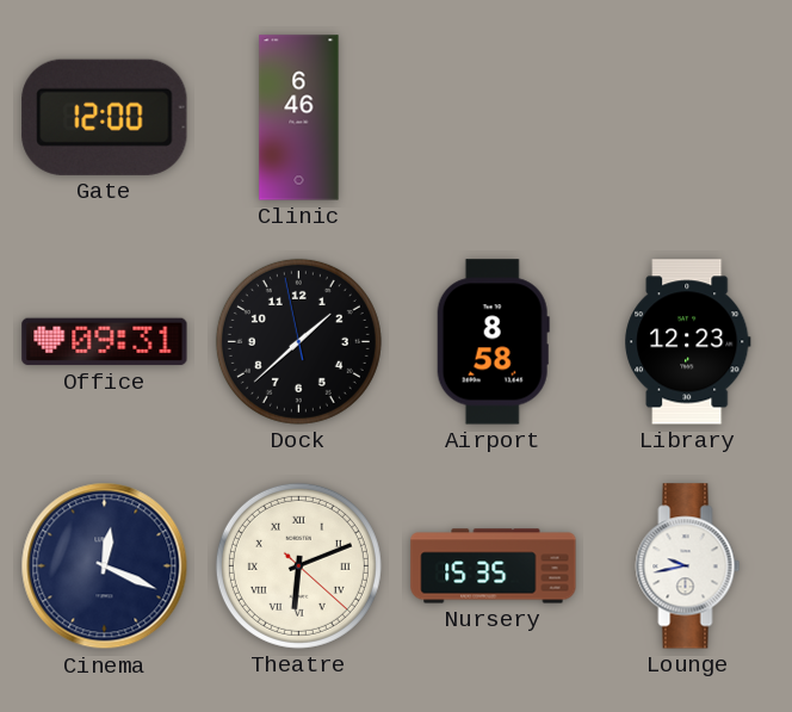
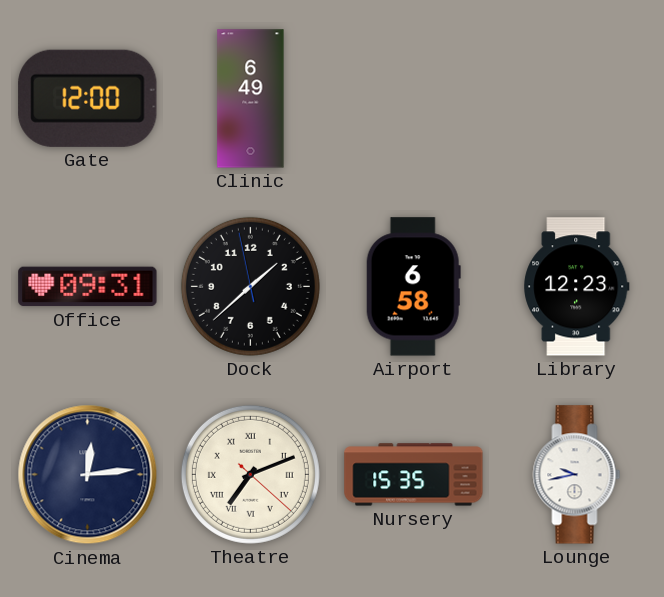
Clinic: 6:46 -> 6:49
Airport: 8:58 -> 6:58
Cinema: 12:19 -> 12:14
Theatre: 6:11 -> 7:11
